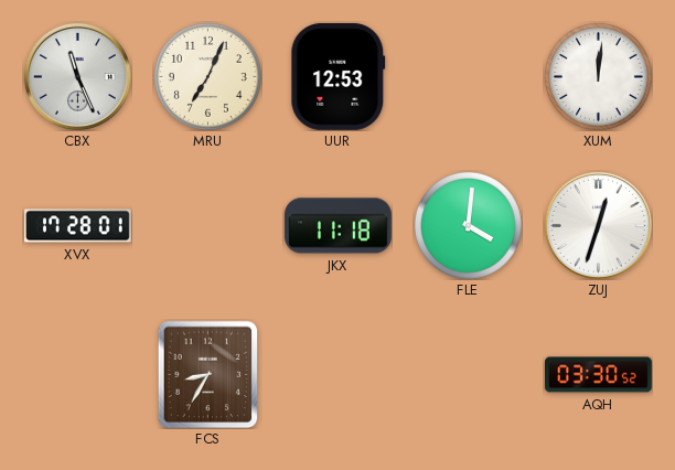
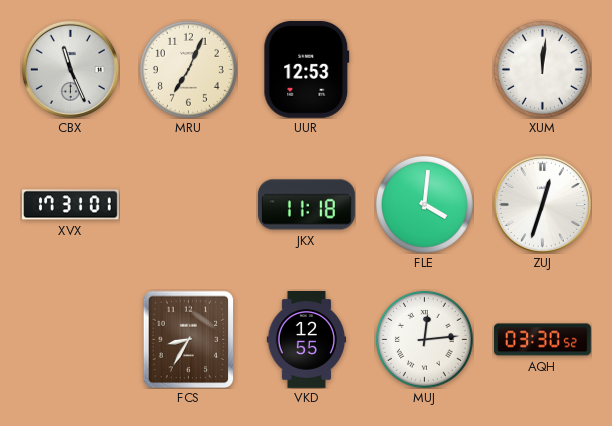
XVX: 17:28 -> 17:31
VKD: none -> 12:55
MUJ: none -> 12:14
